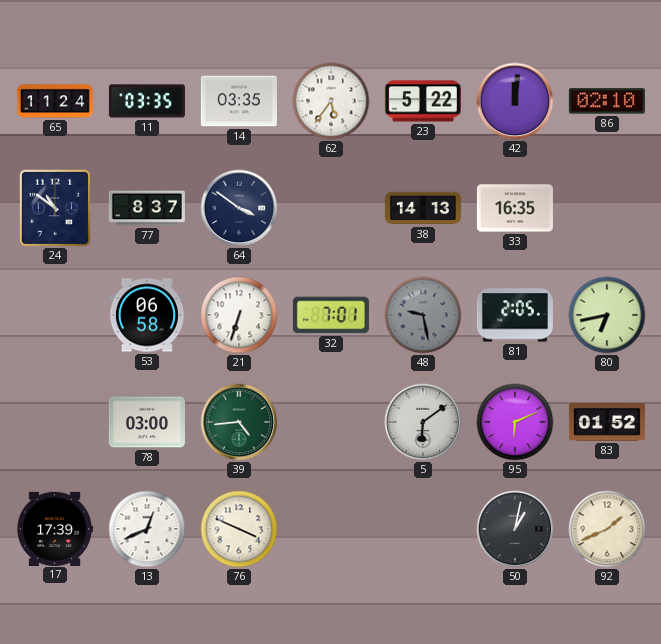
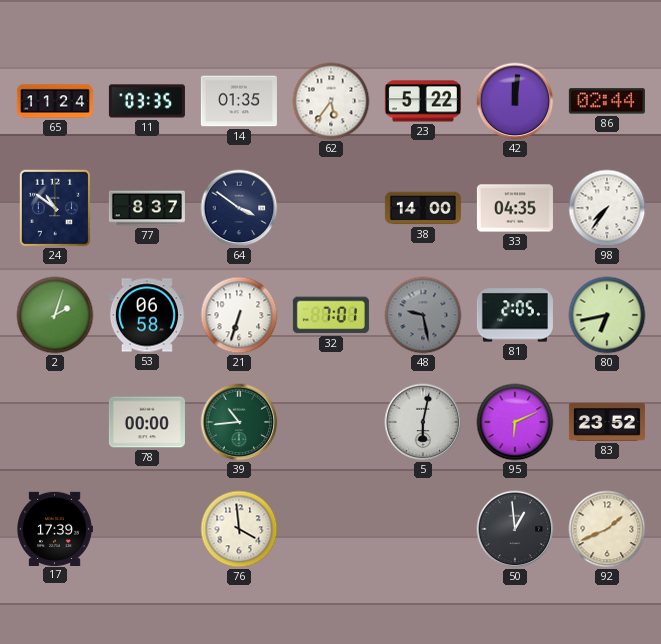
14: 03:35 -> 01:35
86: 02:10 -> 02:44
38: 14:13 -> 14:00
33: 16:35 -> 04:35
98: none -> 7:36
2: none -> 2:03
78: 03:00 -> 00:00
39: 4:44 -> 10:44
5: 6:09 -> 6:02
83: 01:52 -> 23:52
13: 12:41 -> none
76: 3:49 -> 3:59
50: 1:02 -> 12:59
